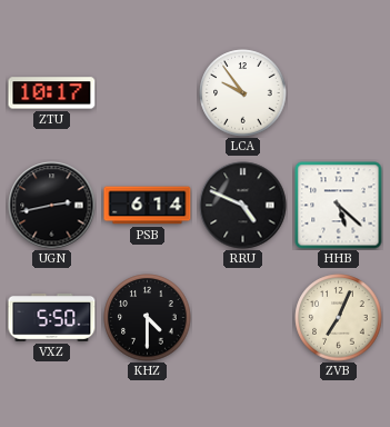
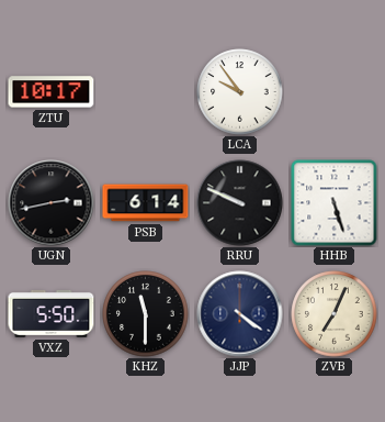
RRU: 4:49 -> 9:49
HHB: 5:22 -> 5:27
KHZ: 4:30 -> 11:30
JJP: none -> 4:21
